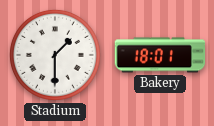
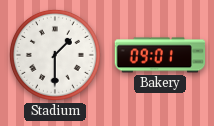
Bakery: 18:01 -> 09:01
